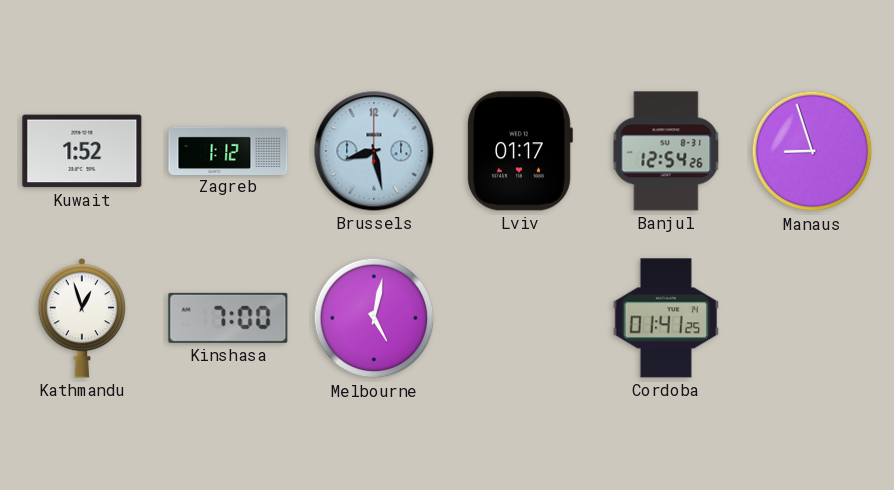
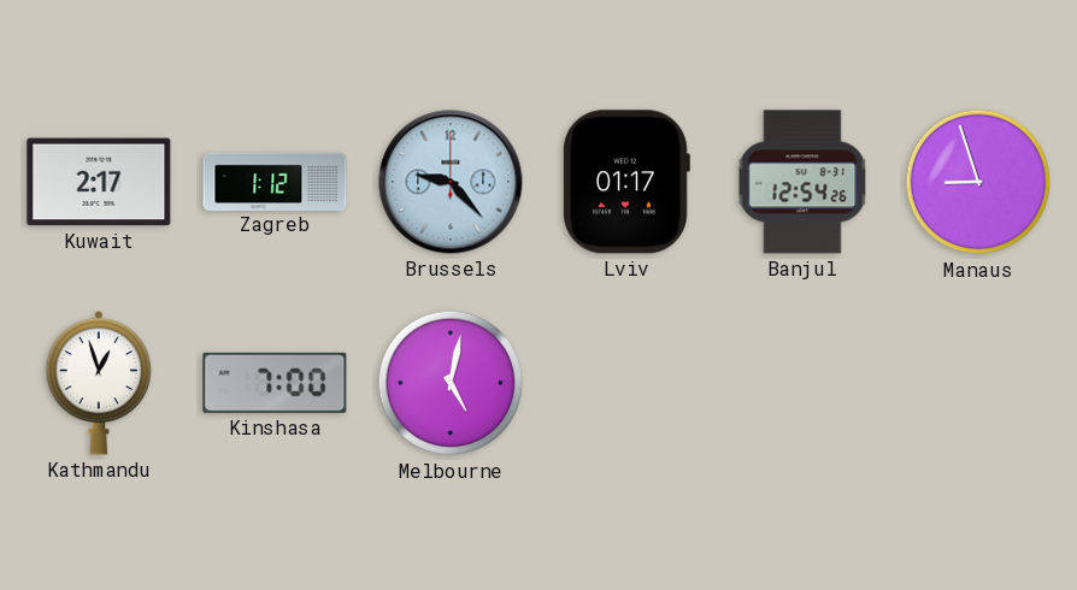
Kuwait: 1:52 -> 2:17
Brussels: 8:28 -> 9:23
Cordoba: 01:41 -> none
